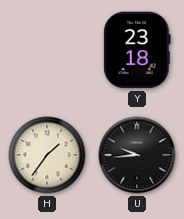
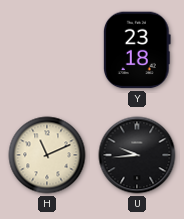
H: 1:36 -> 11:11
